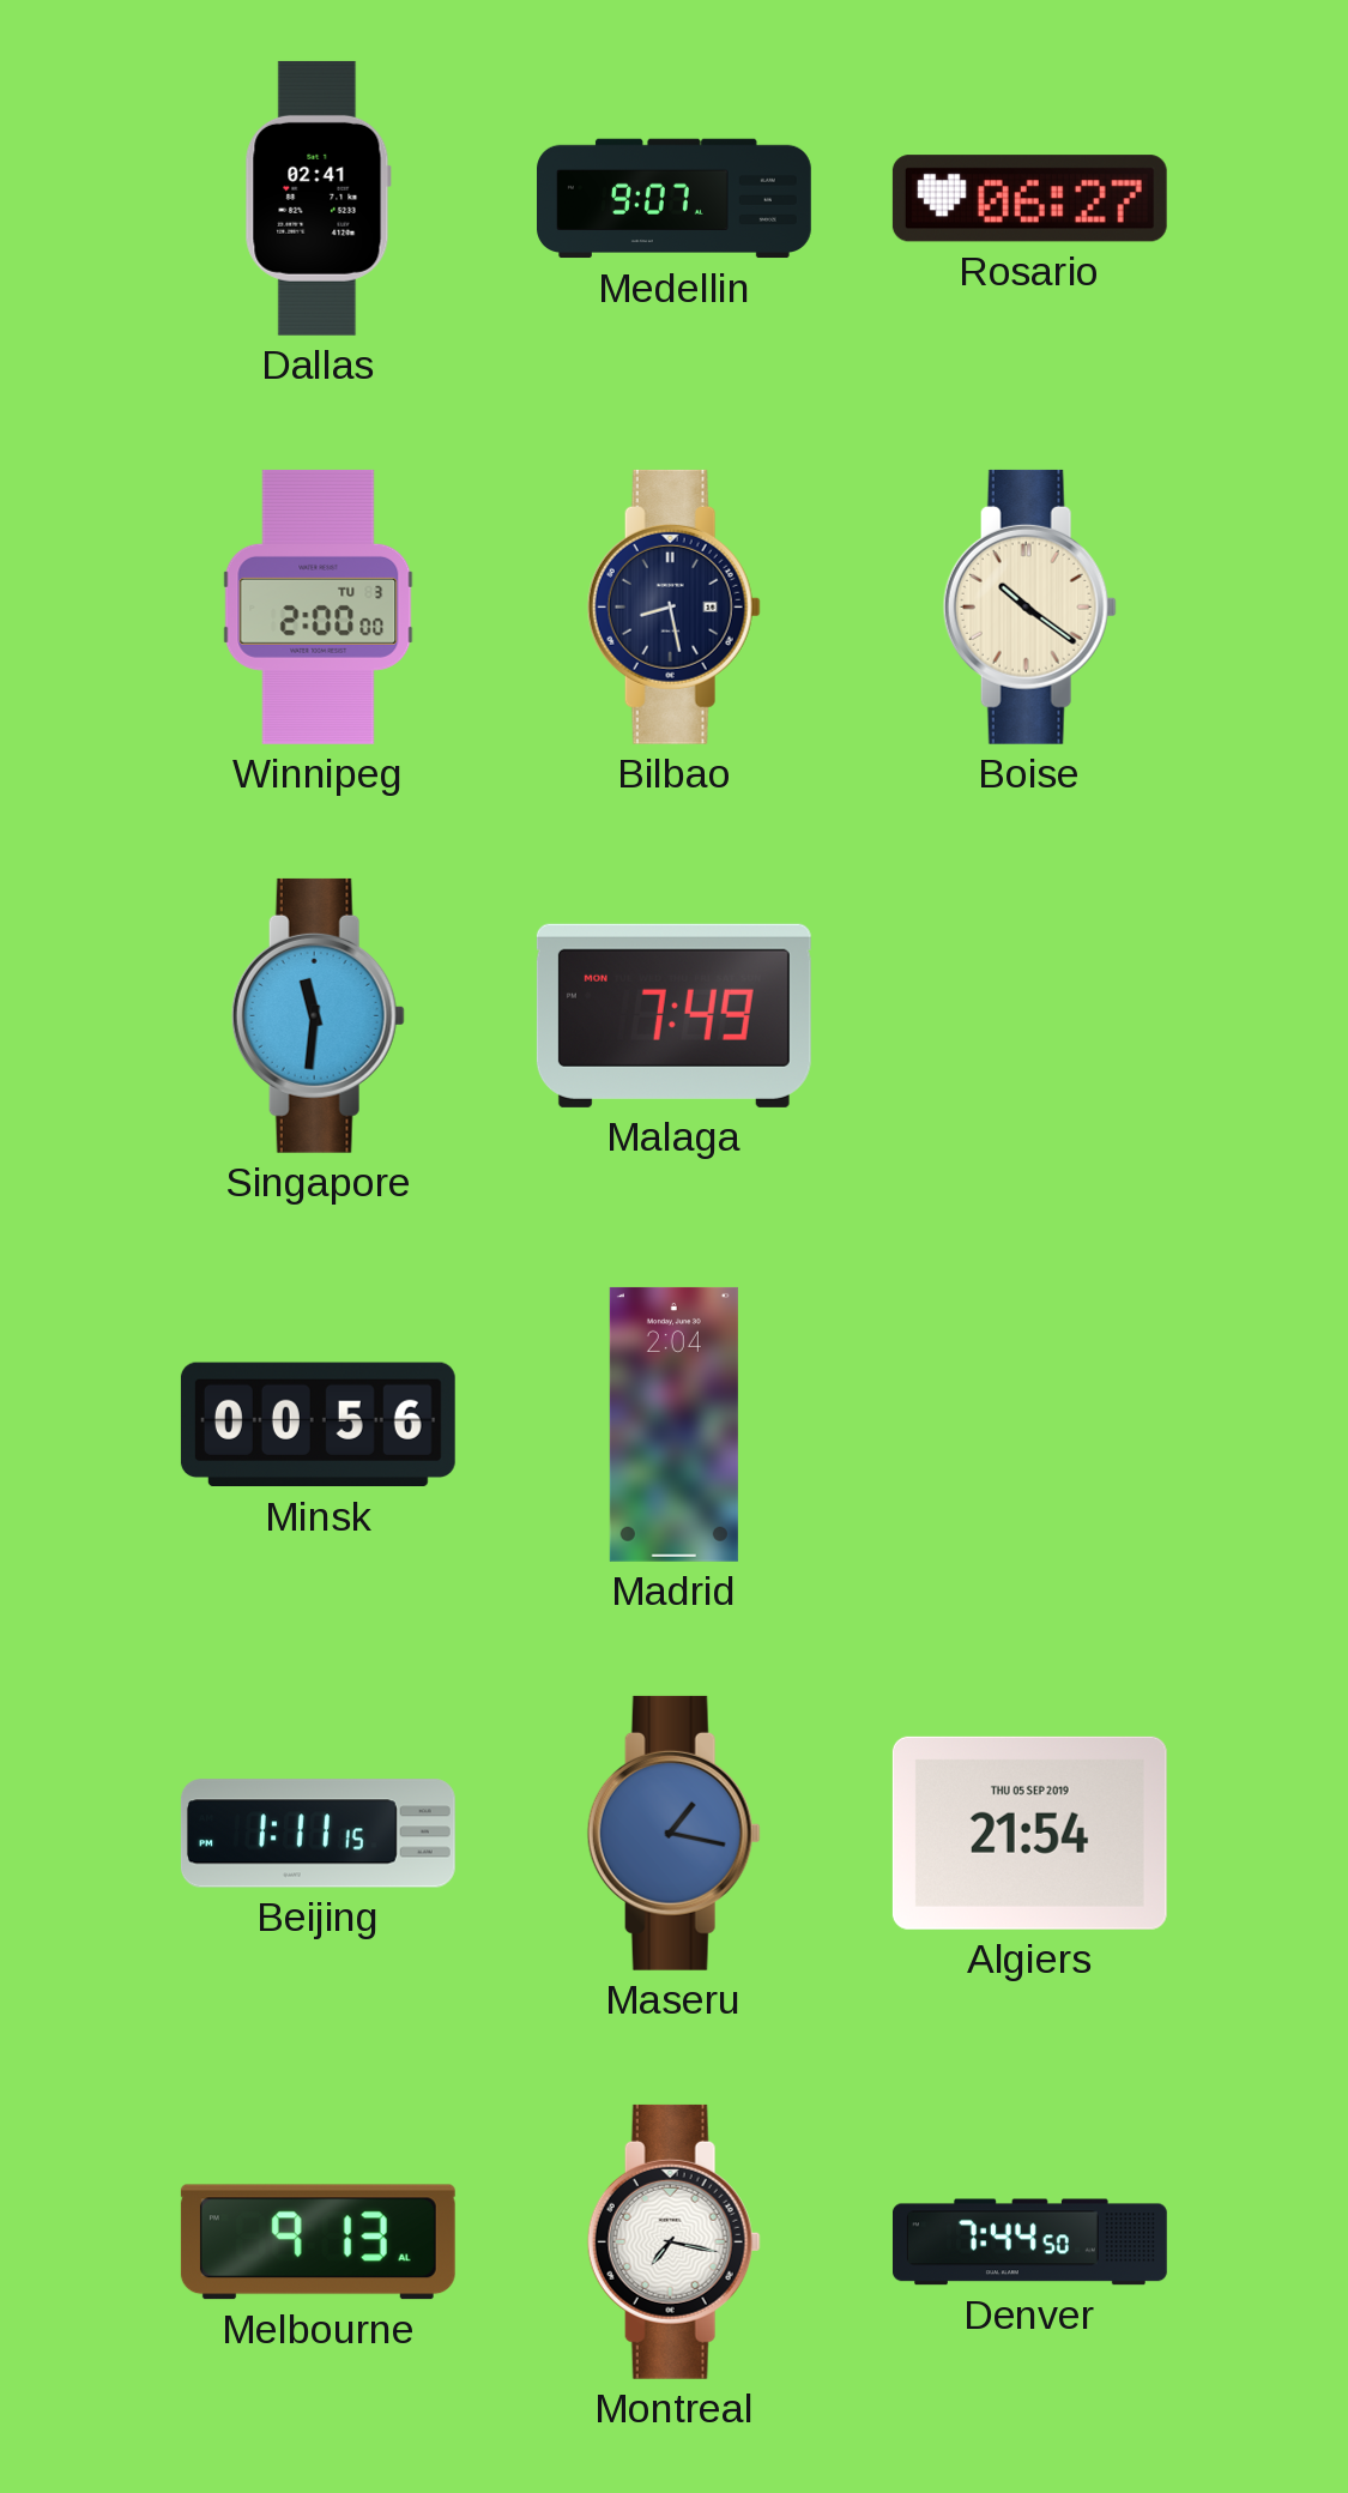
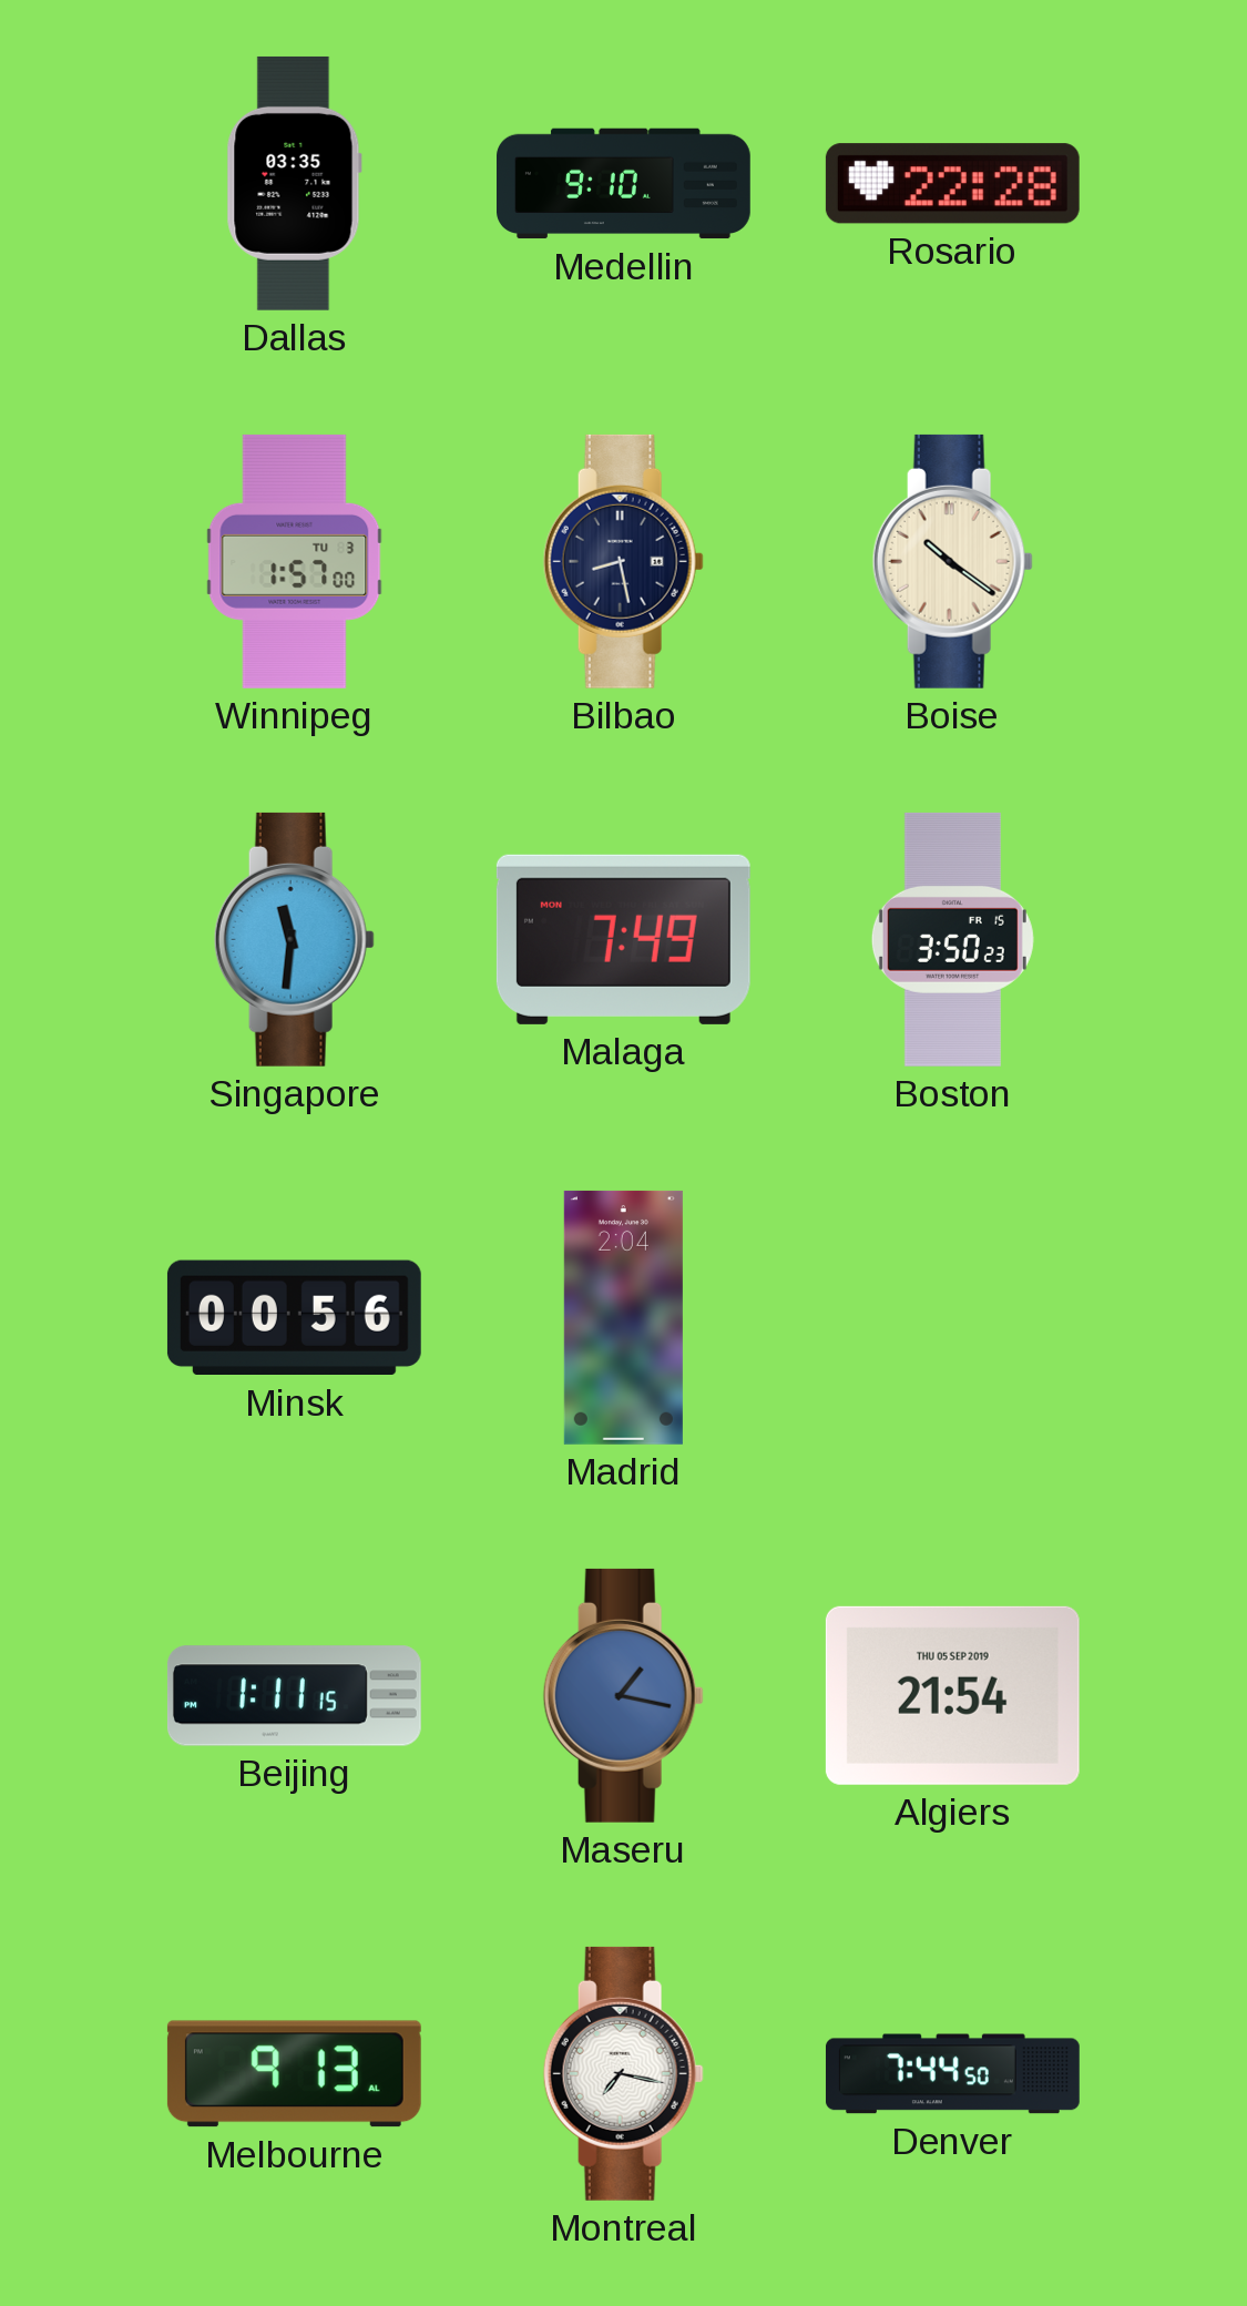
Dallas: 02:41 -> 03:35
Medellin: 9:07 -> 9:10
Rosario: 06:27 -> 22:28
Winnipeg: 2:00 -> 1:57
Boston: none -> 3:50
